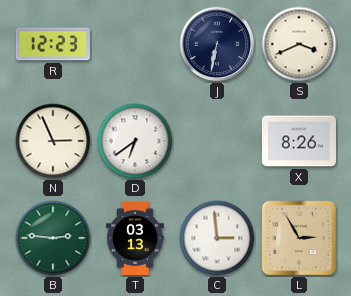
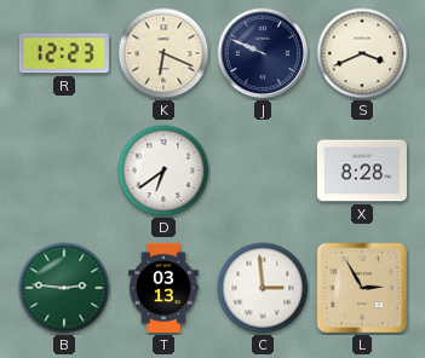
K: none -> 6:19
J: 6:32 -> 9:49
N: 2:56 -> none
X: 8:26 -> 8:28
